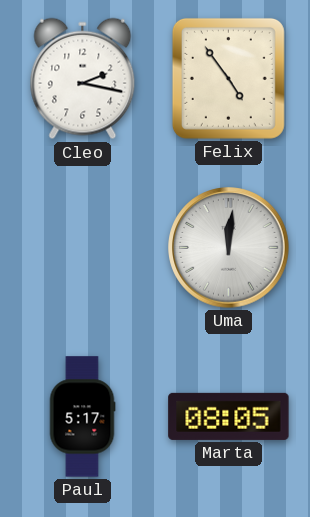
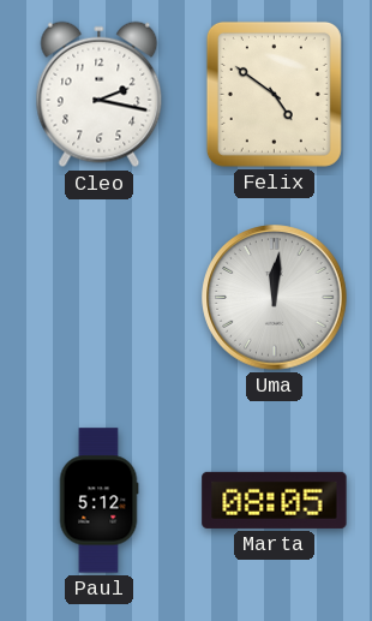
Felix: 4:54 -> 4:51
Paul: 5:17 -> 5:12
